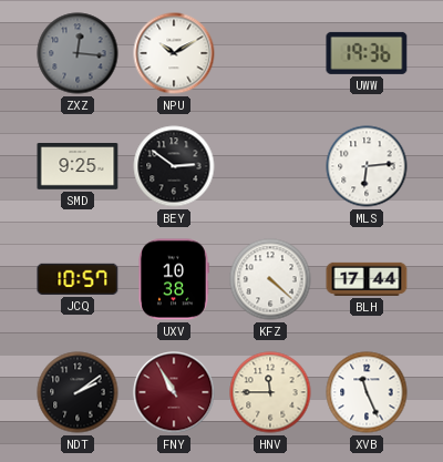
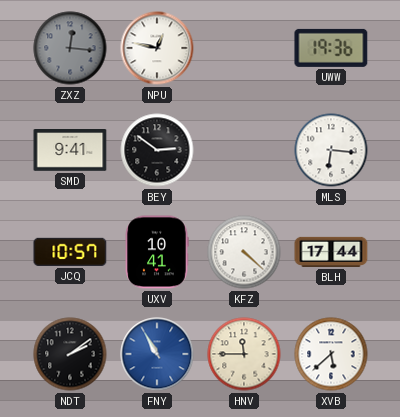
NPU: 10:10 -> 12:47
SMD: 9:25 -> 9:41
MLS: 6:14 -> 6:16
UXV: 10:38 -> 10:41
FNY dial: burgundy -> blue
XVB: 11:26 -> 5:38
